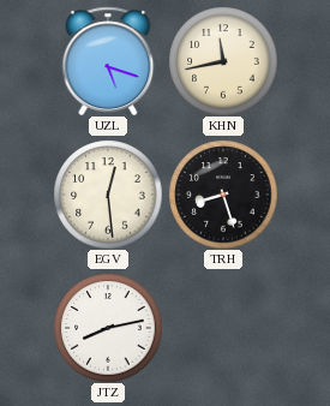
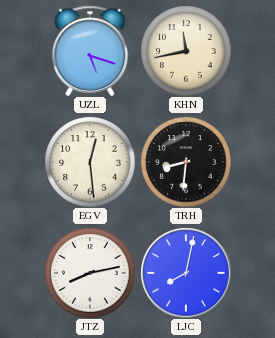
TRH: 8:27 -> 8:31
LJC: none -> 8:02
